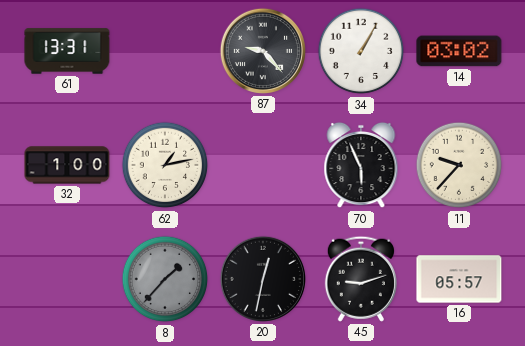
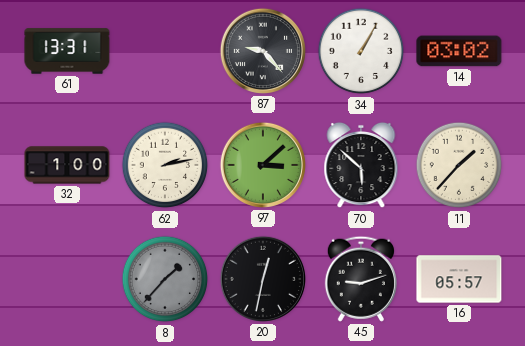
62: 1:13 -> 2:13
97: none -> 3:08
70: 5:56 -> 5:52
11: 9:37 -> 1:37
